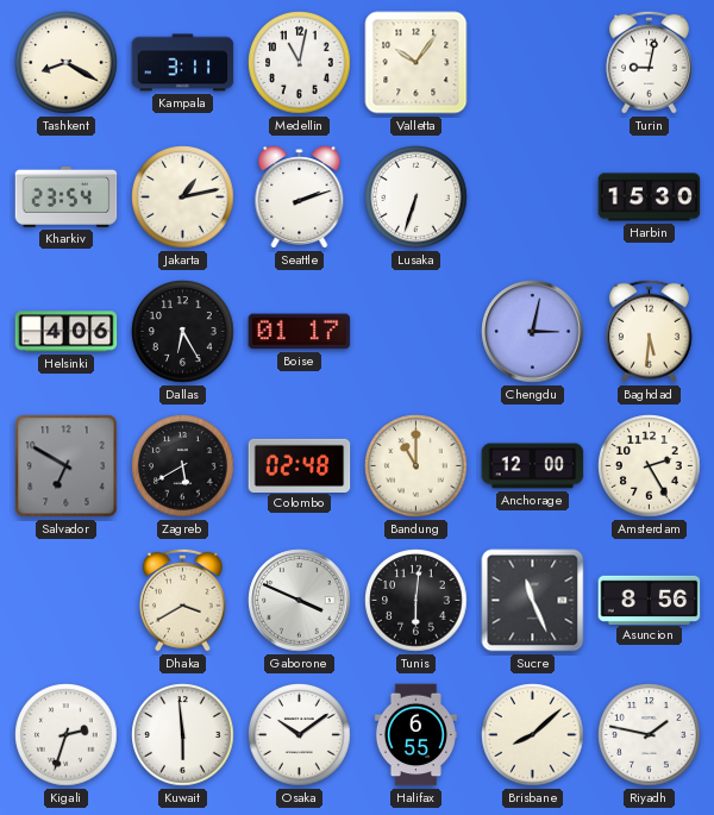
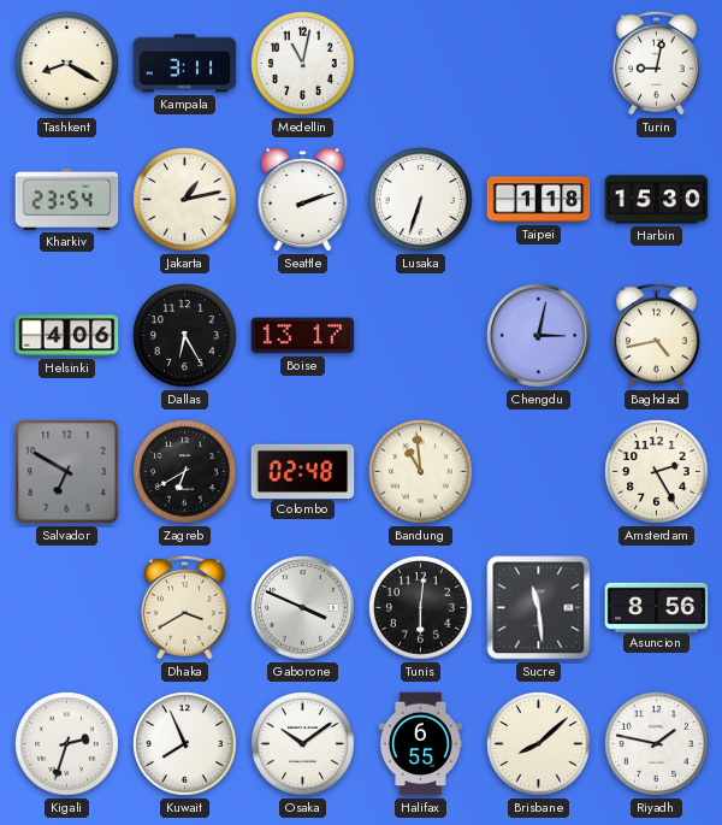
Valletta: 10:06 -> none
Taipei: none -> 1:18
Boise: 01:17 -> 13:17
Baghdad: 5:31 -> 4:43
Zagreb: 5:40 -> 6:40
Bandung: 11:00 -> 10:59
Anchorage: 12:00 -> none
Sucre: 11:26 -> 11:29
Kuwait: 5:59 -> 7:56
